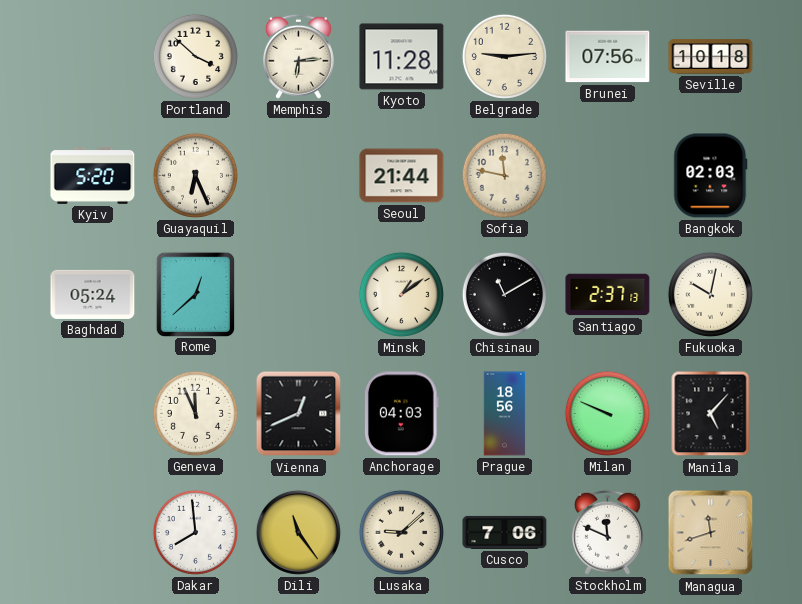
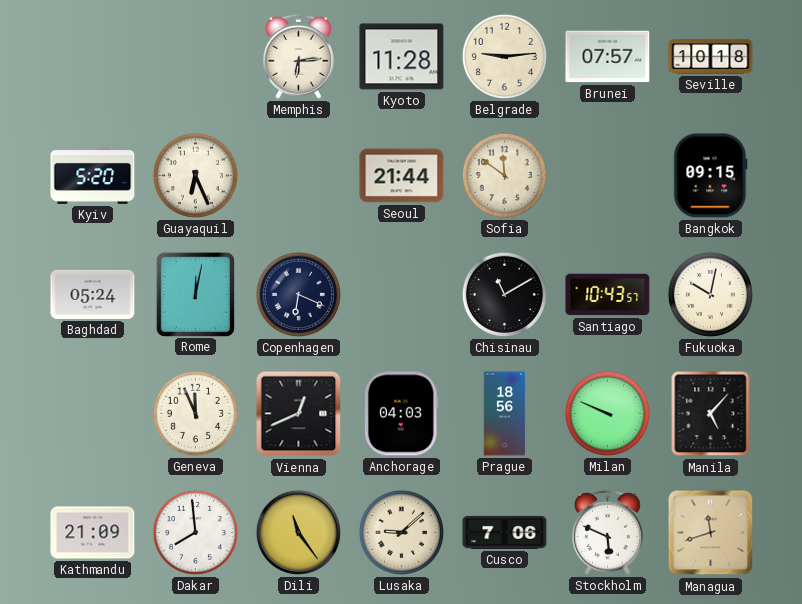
Portland: 3:52 -> none
Brunei: 07:56 -> 07:57
Sofia: 11:47 -> 11:51
Bangkok: 02:03 -> 09:15
Rome: 12:38 -> 12:02
Copenhagen: none -> 6:19
Minsk: 1:09 -> none
Santiago: 2:37 -> 10:43
Kathmandu: none -> 21:09
Stockholm: 11:49 -> 5:49
